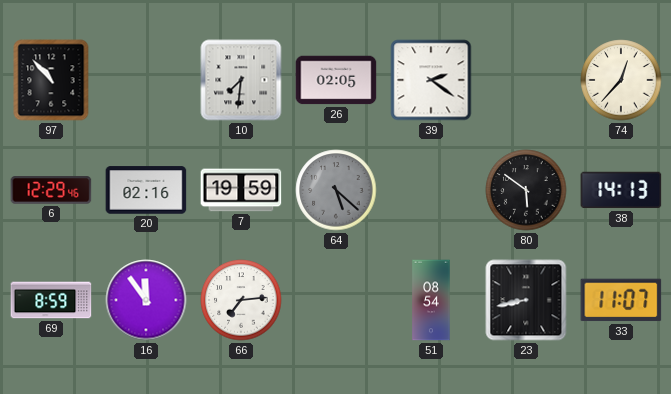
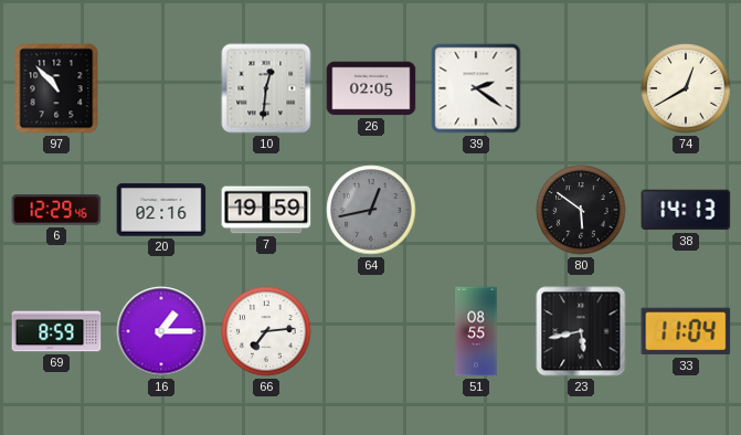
10: 7:31 -> 12:31
74: 12:37 -> 12:40
64: 5:22 -> 12:43
16: 11:54 -> 1:15
51: 08:54 -> 08:55
23: 8:43 -> 5:43
33: 11:07 -> 11:04
